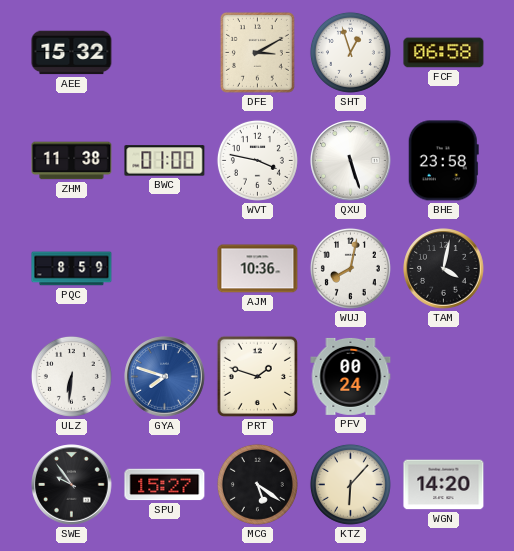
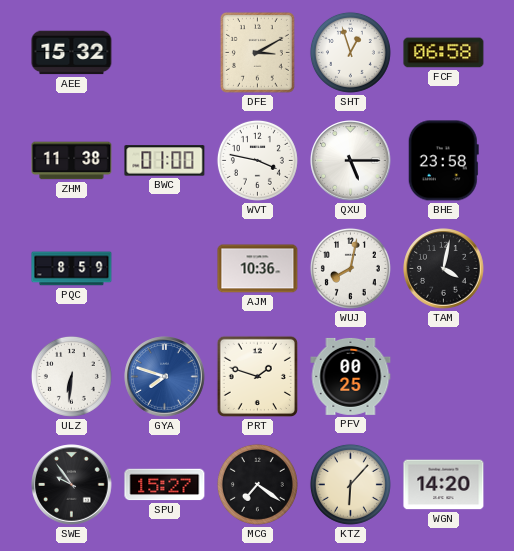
QXU: 5:27 -> 5:15
PFV: 00:24 -> 00:25
MCG: 5:21 -> 7:21
